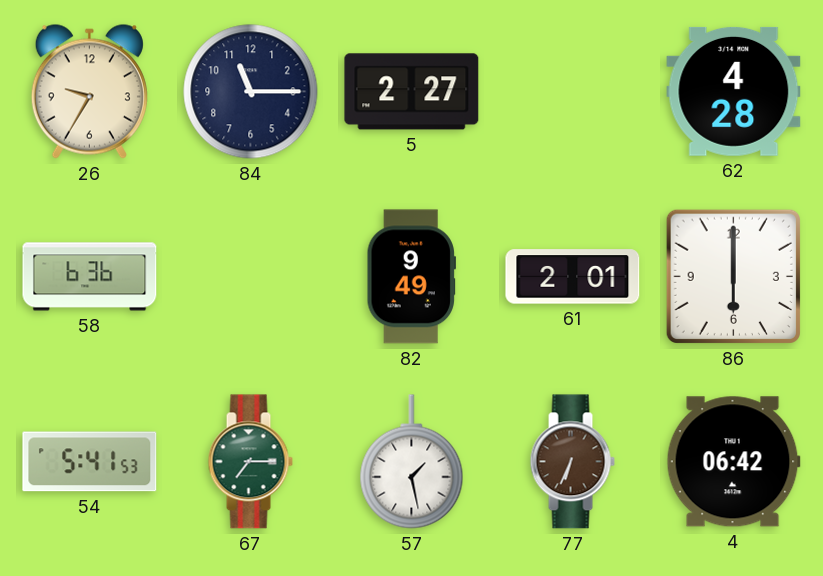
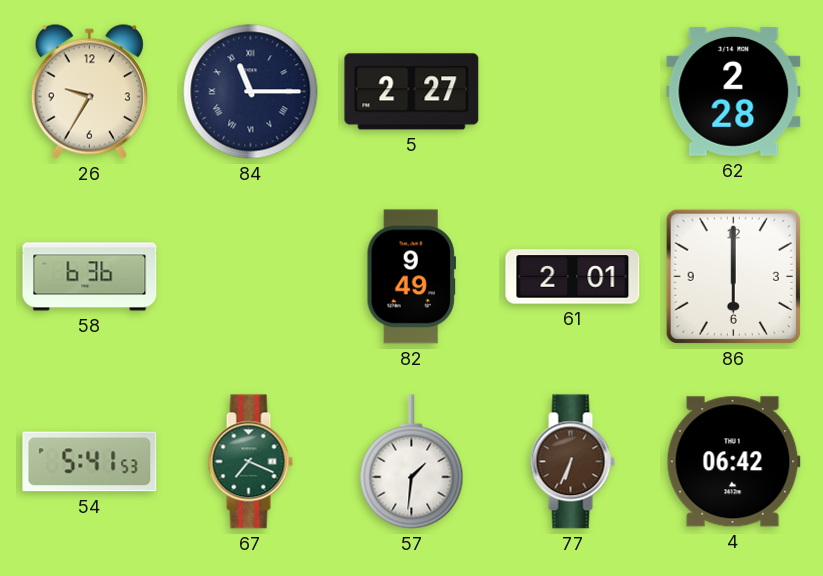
84 numerals: Arabic -> Roman
62: 4:28 -> 2:28
67: 7:15 -> 7:19
57: 1:28 -> 1:31
